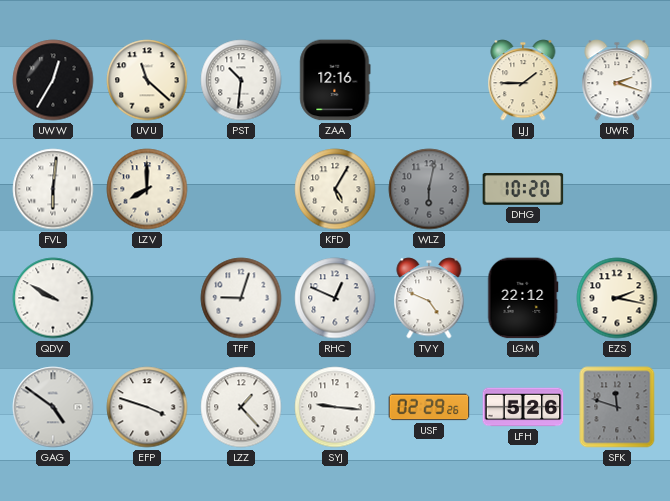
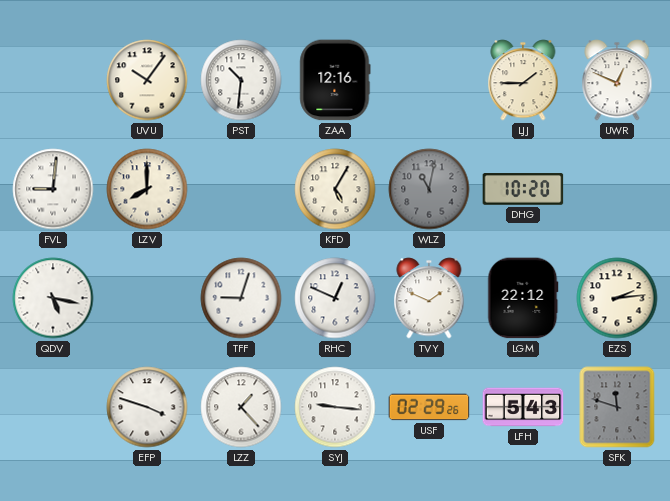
UWW: 12:35 -> none
UVU: 11:22 -> 10:06
UWR: 2:18 -> 12:49
FVL: 6:01 -> 9:01
WLZ: 6:02 -> 11:02
QDV: 9:50 -> 5:17
TVY: 4:49 -> 1:49
EZS: 2:17 -> 2:14
GAG: 4:51 -> none
LFH: 5:26 -> 5:43
